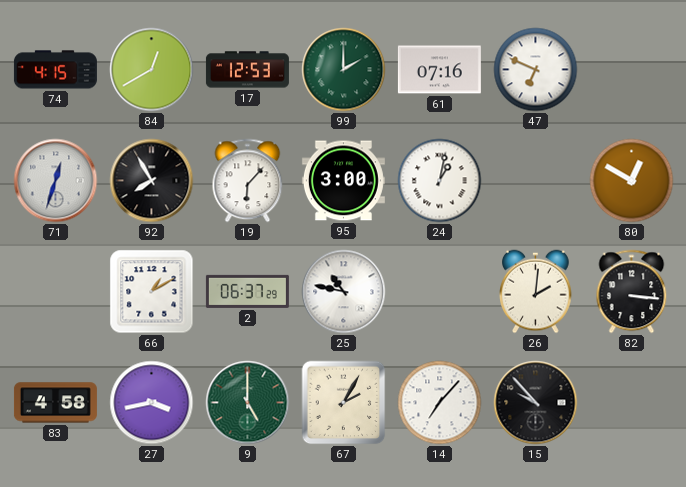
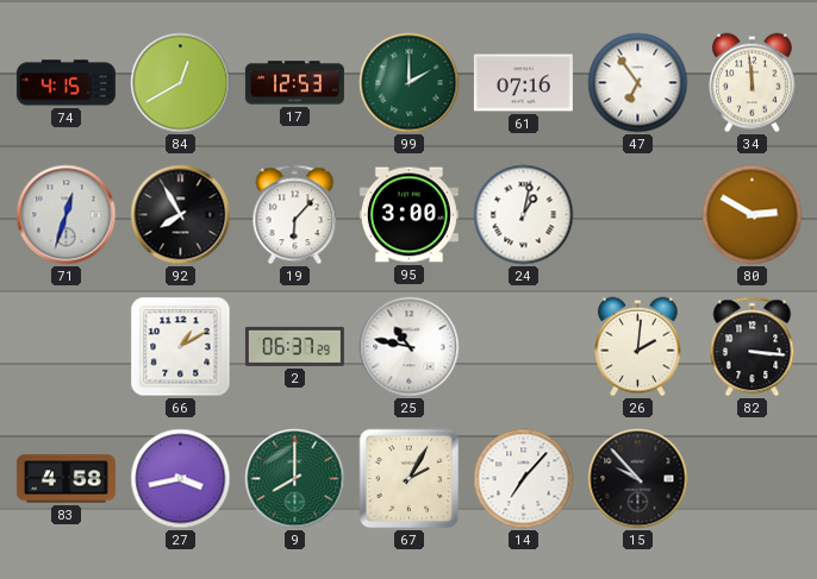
47: 6:49 -> 6:54
34: none -> 11:59
80: 12:50 -> 2:50
9: 5:00 -> 8:00
